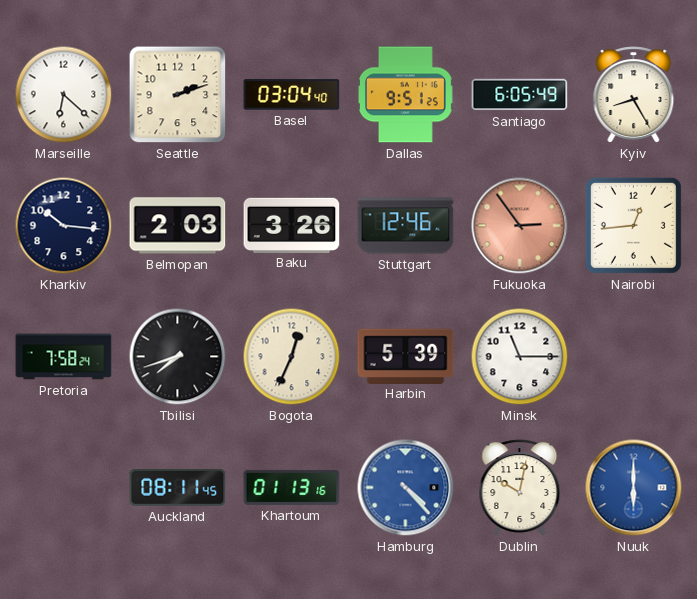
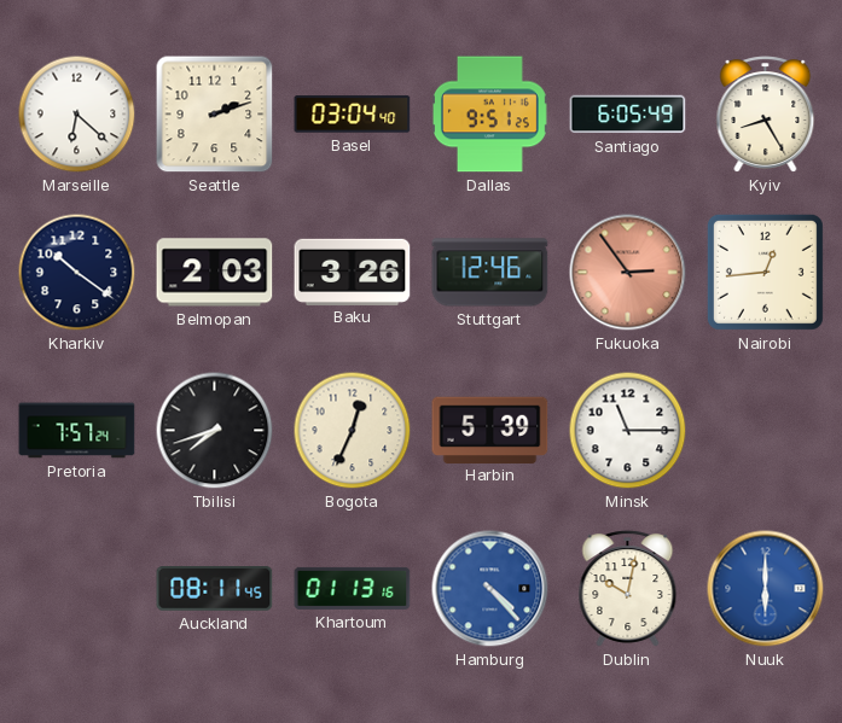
Kharkiv: 10:16 -> 10:21
Pretoria: 7:58 -> 7:57
